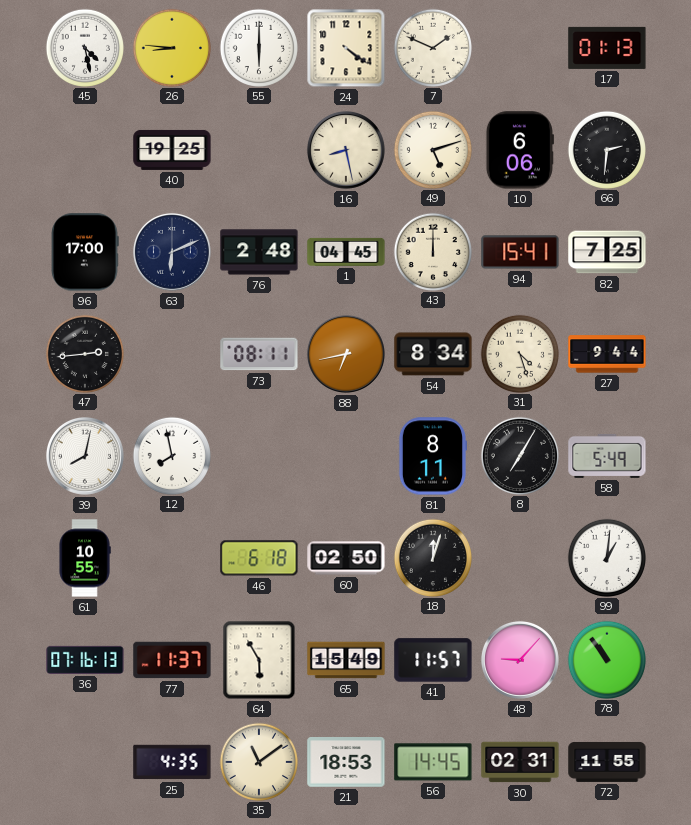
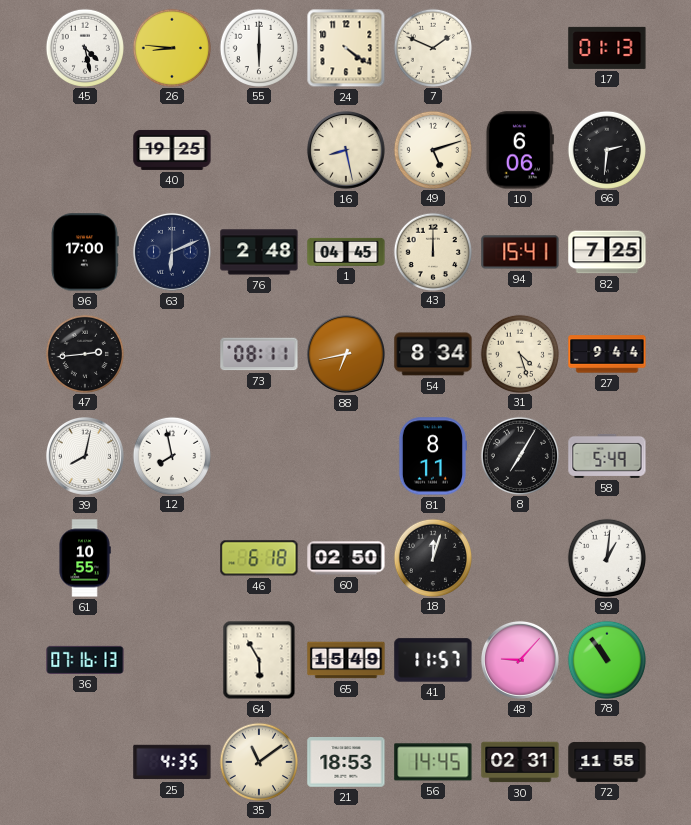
77: 11:37 -> none
